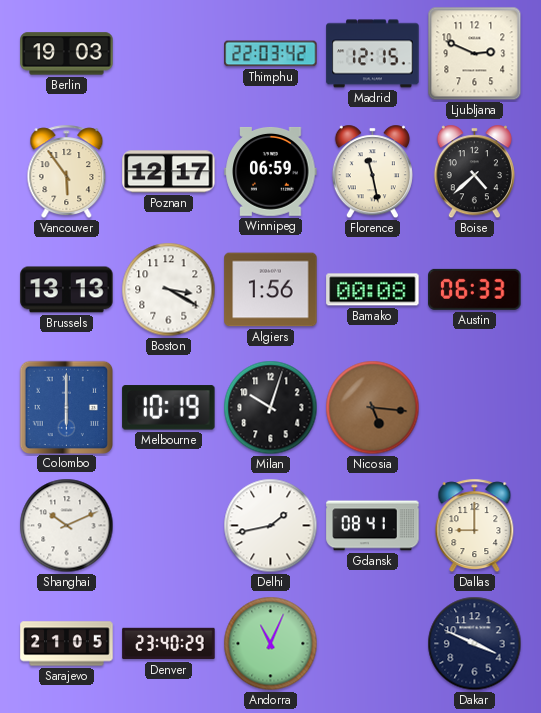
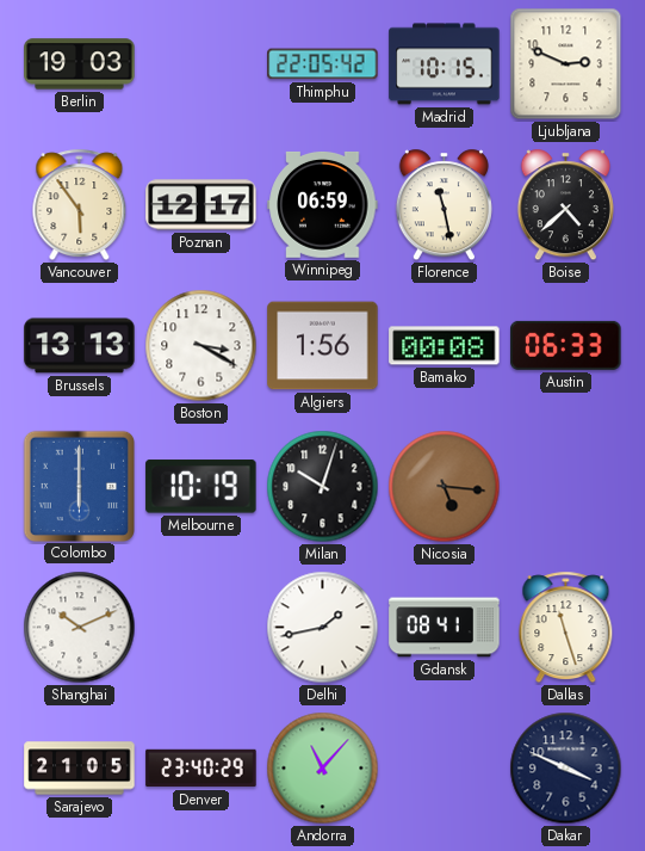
Thimphu: 22:03 -> 22:05
Madrid: 12:15 -> 10:15
Dallas: 9:00 -> 11:27
Andorra: 11:04 -> 11:07
